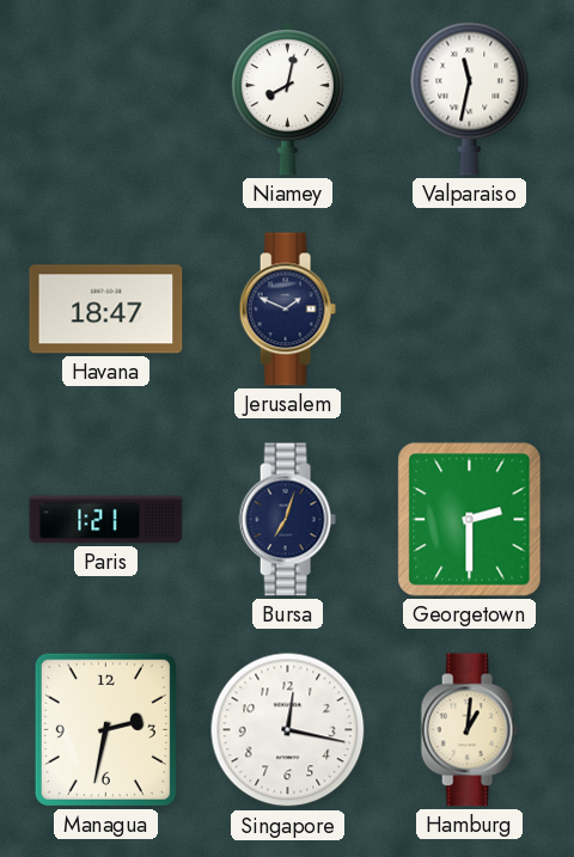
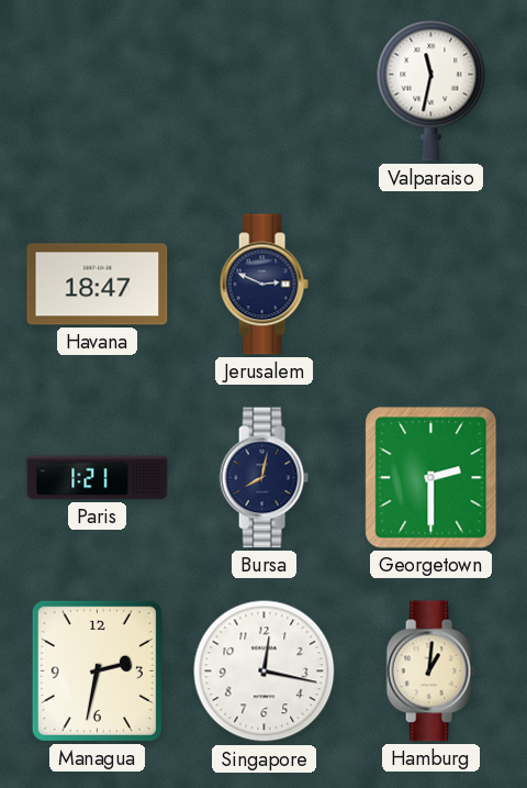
Niamey: 8:02 -> none
Jerusalem: 1:49 -> 2:49
Bursa: 7:03 -> 8:02
